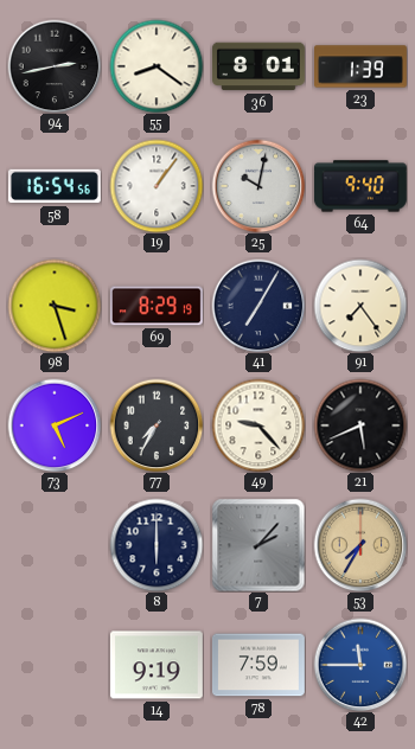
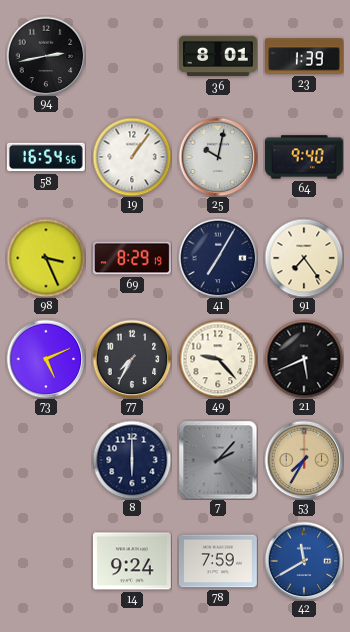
55: 8:21 -> none
98: 3:27 -> 3:26
14: 9:19 -> 9:24
42: 11:45 -> 11:40
